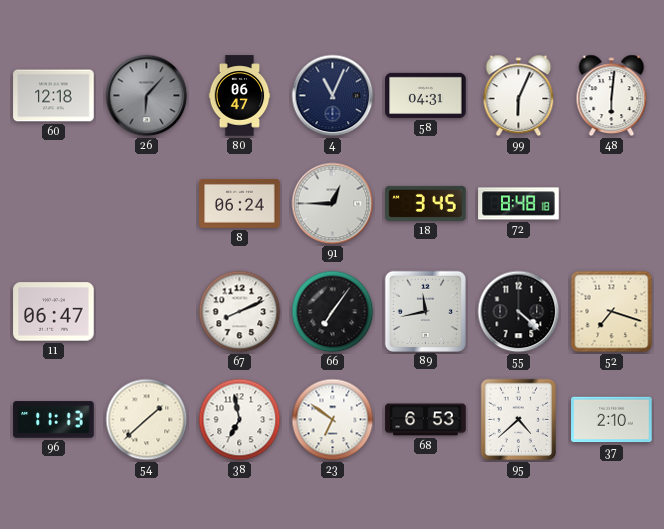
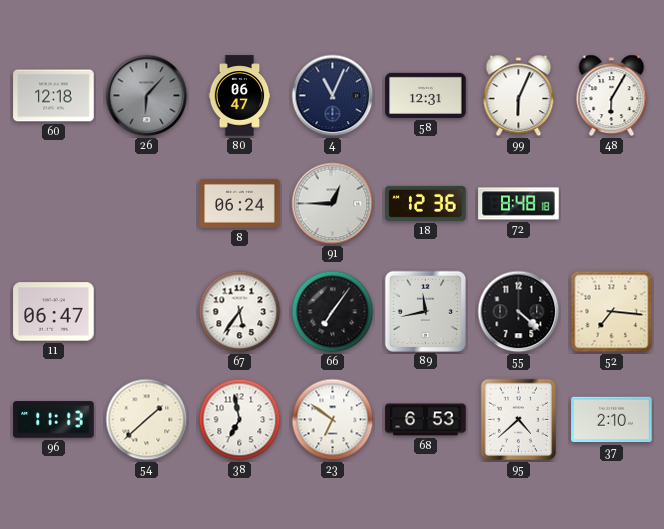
58: 04:31 -> 12:31
48: 6:01 -> 6:05
18: 3:45 -> 12:36
67: 8:11 -> 5:36
52: 7:18 -> 7:16
